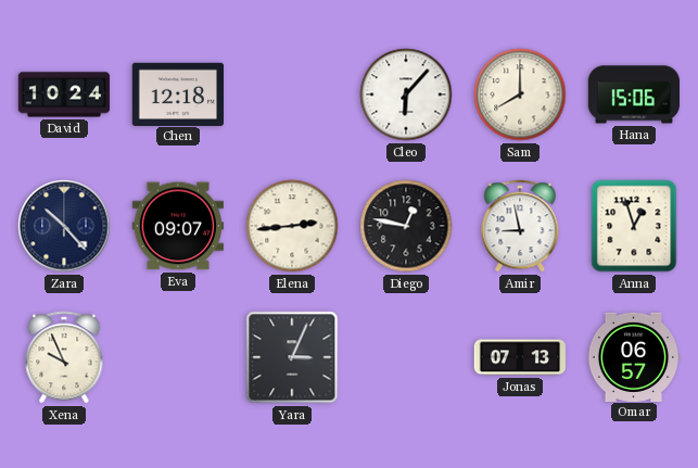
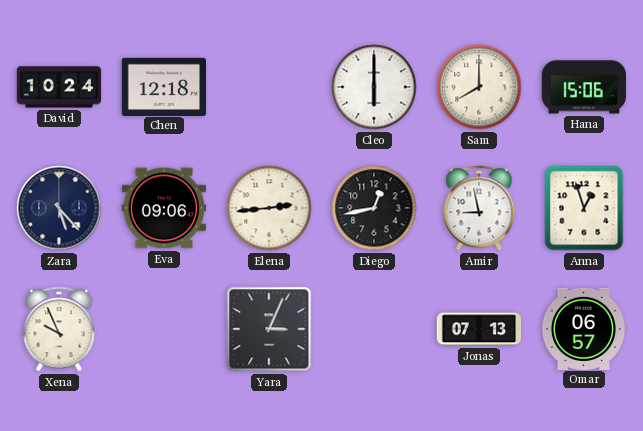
Cleo: 6:07 -> 6:00
Zara: 10:23 -> 5:23
Eva: 09:07 -> 09:06
Diego: 12:47 -> 12:43
